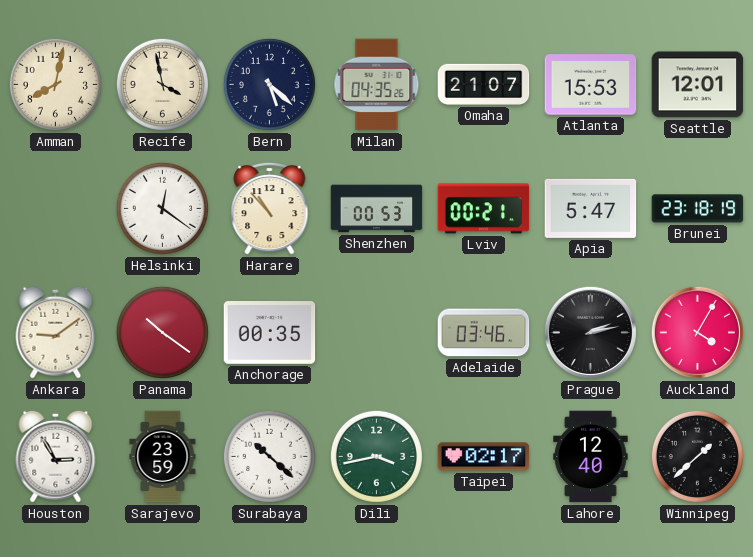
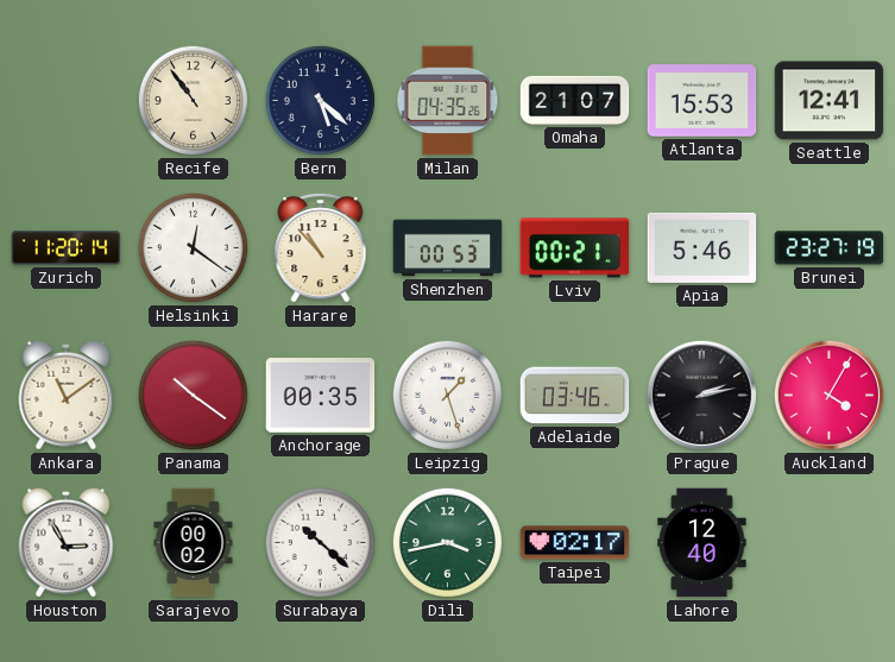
Amman: 8:02 -> none
Recife: 3:58 -> 10:54
Seattle: 12:01 -> 12:41
Zurich: none -> 11:20
Apia: 5:47 -> 5:46
Brunei: 23:18 -> 23:27
Ankara: 9:09 -> 11:09
Leipzig: none -> 1:27
Sarajevo: 23:59 -> 00:02
Winnipeg: 1:38 -> none
